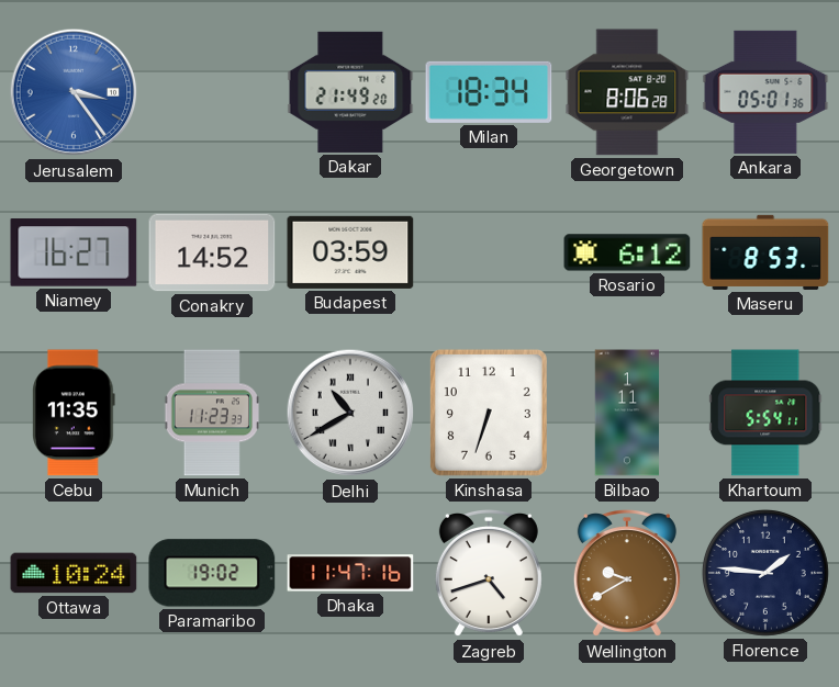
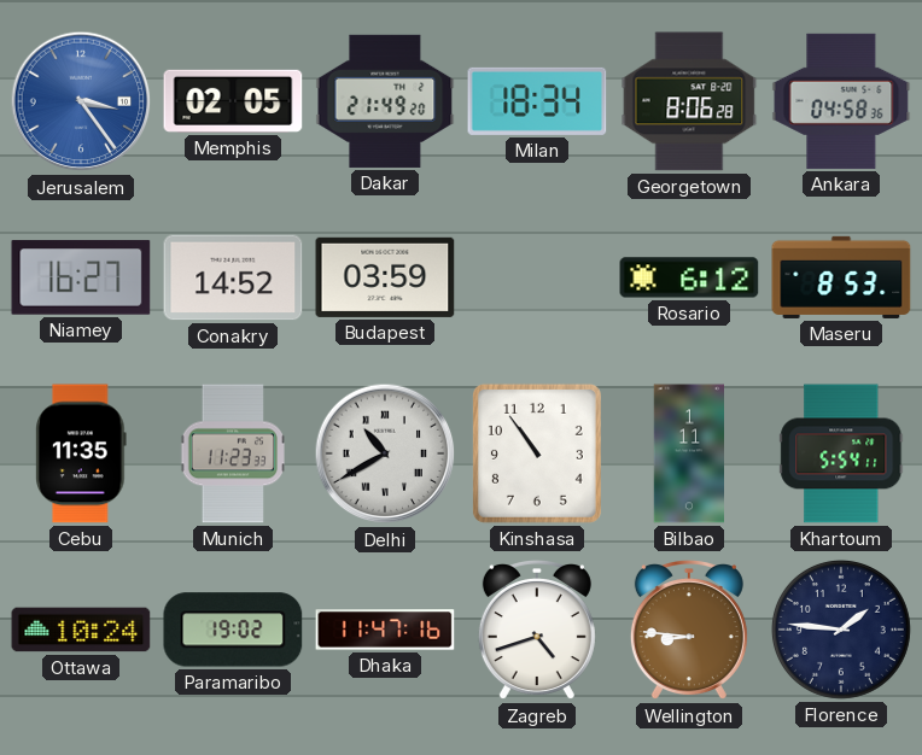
Memphis: none -> 02:05
Ankara: 05:01 -> 04:58
Kinshasa: 6:33 -> 10:54
Wellington: 9:40 -> 8:46
